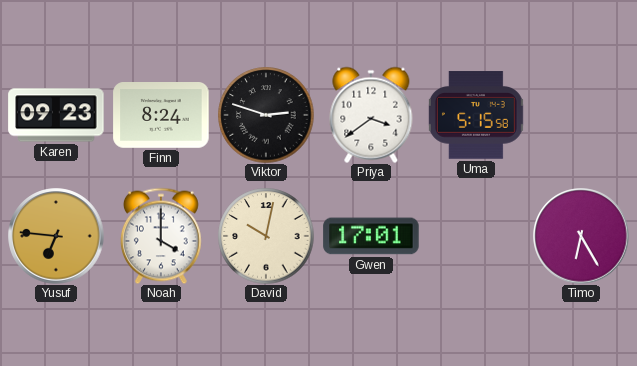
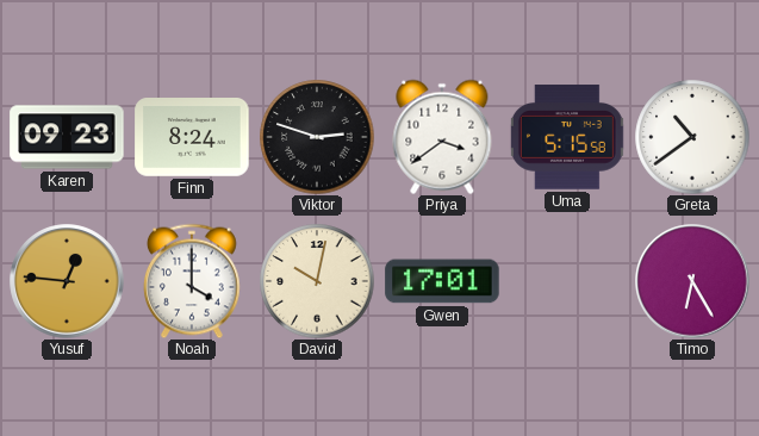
Greta: none -> 10:39
Yusuf: 6:46 -> 12:46
